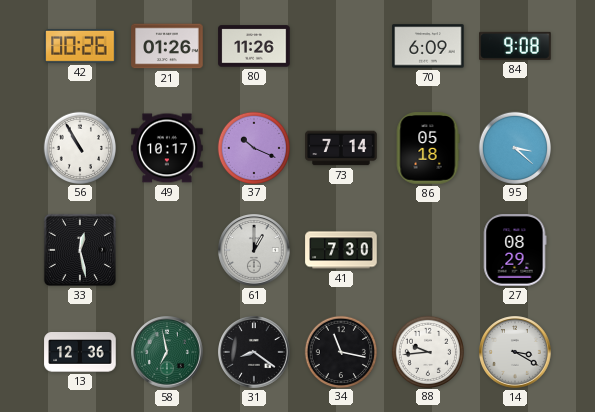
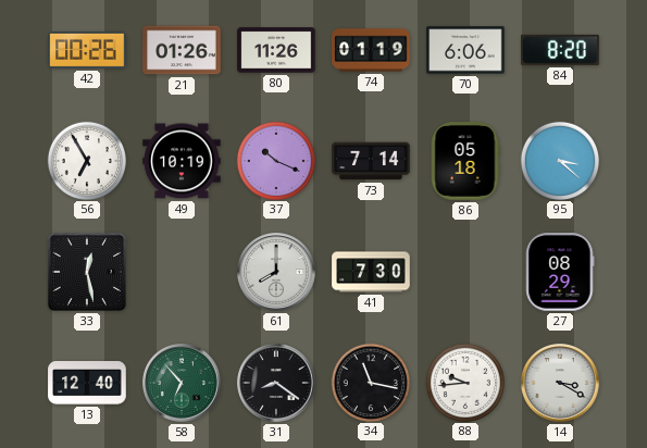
74: none -> 01:19
70: 6:09 -> 6:06
84: 9:08 -> 8:20
56: 10:55 -> 6:55
49: 10:17 -> 10:19
61: 1:00 -> 8:00
13: 12:36 -> 12:40
58: 6:58 -> 6:53
